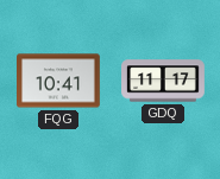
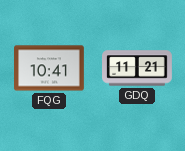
GDQ: 11:17 -> 11:21
